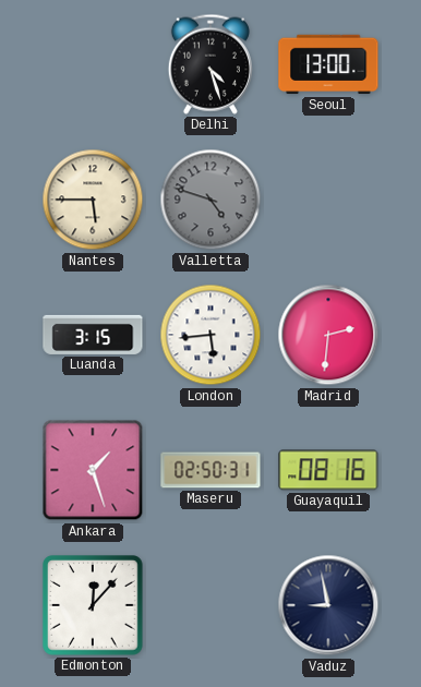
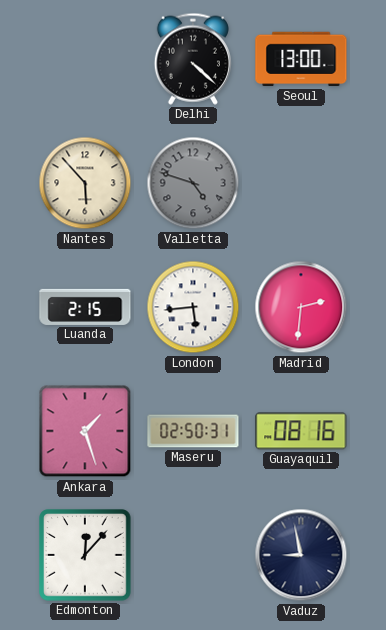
Delhi: 4:27 -> 4:22
Nantes: 5:45 -> 5:53
Luanda: 3:15 -> 2:15
